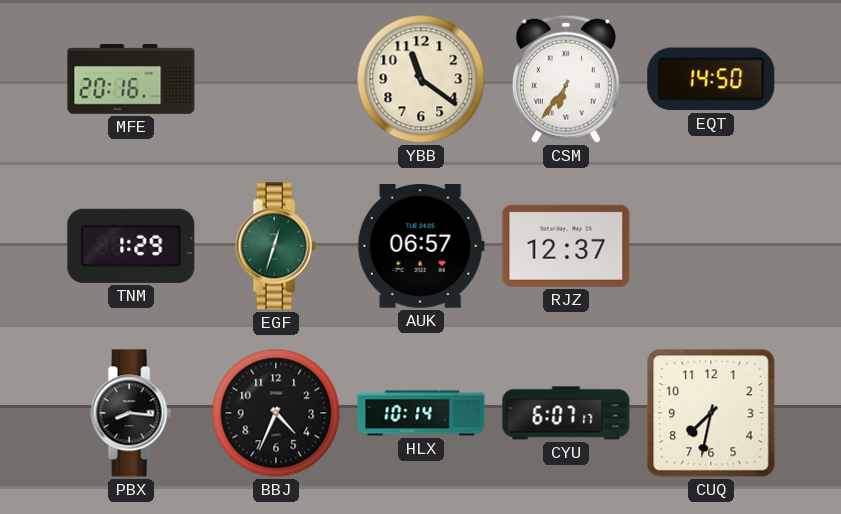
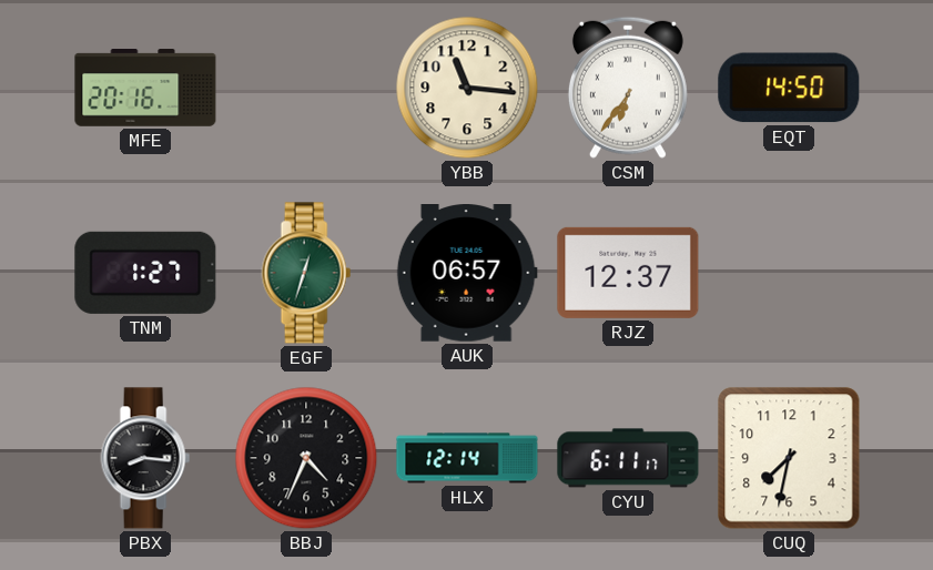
YBB: 11:21 -> 11:16
TNM: 1:29 -> 1:27
HLX: 10:14 -> 12:14
CYU: 6:07 -> 6:11
